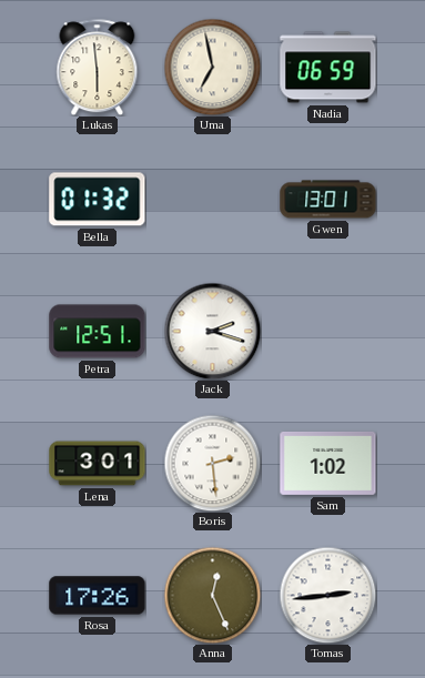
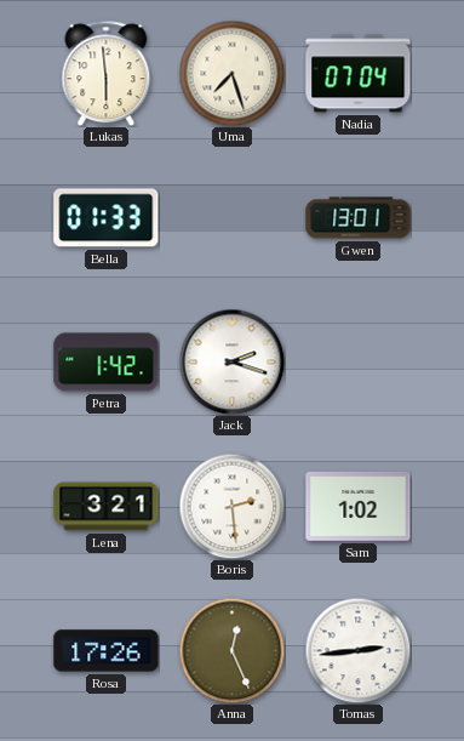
Uma: 6:58 -> 7:27
Nadia: 06:59 -> 07:04
Bella: 01:32 -> 01:33
Petra: 12:51 -> 1:42
Lena: 3:01 -> 3:21
